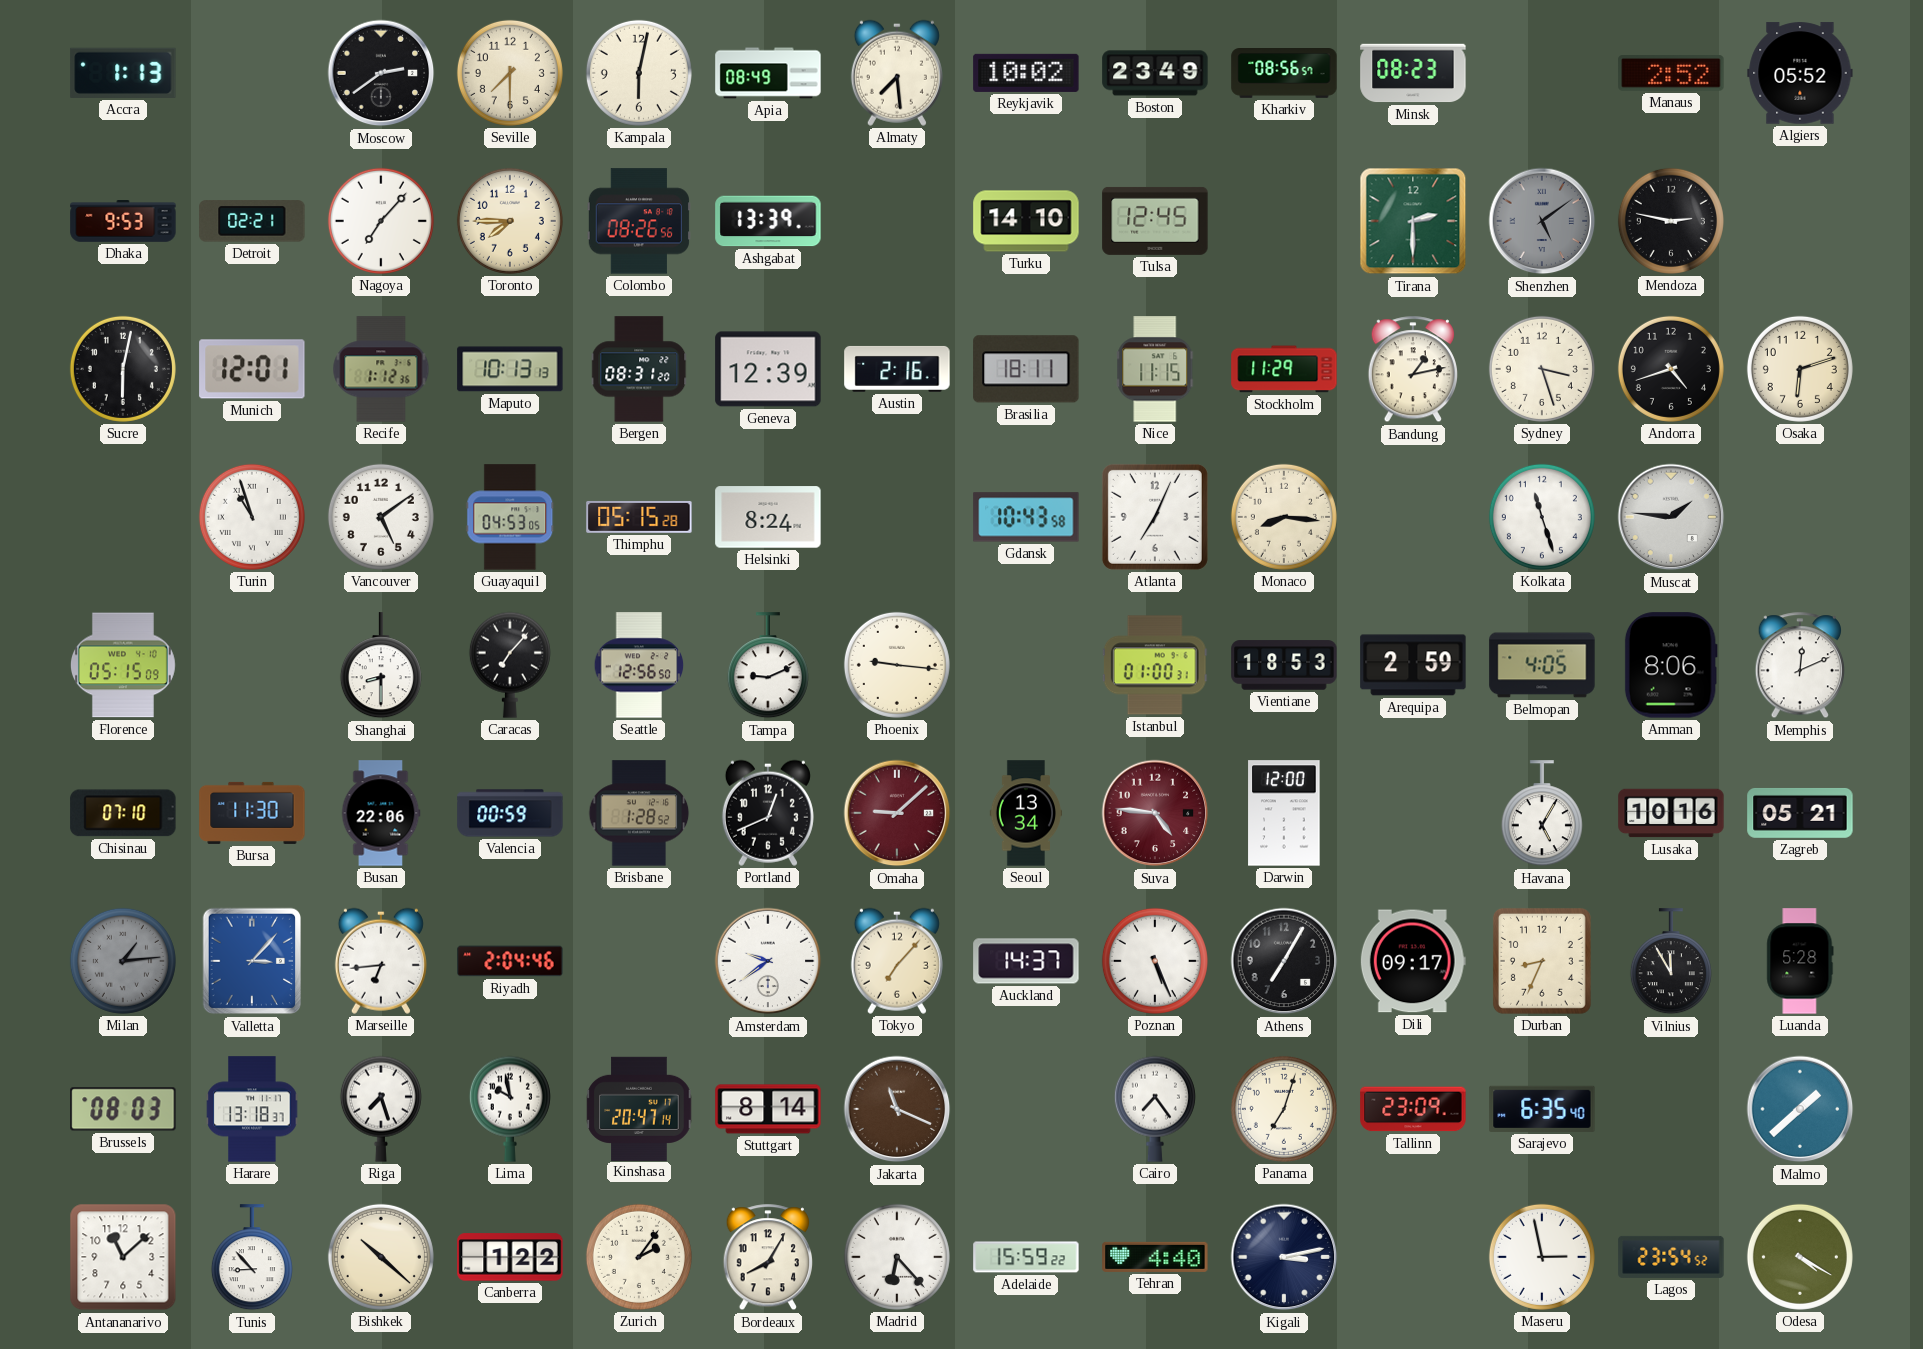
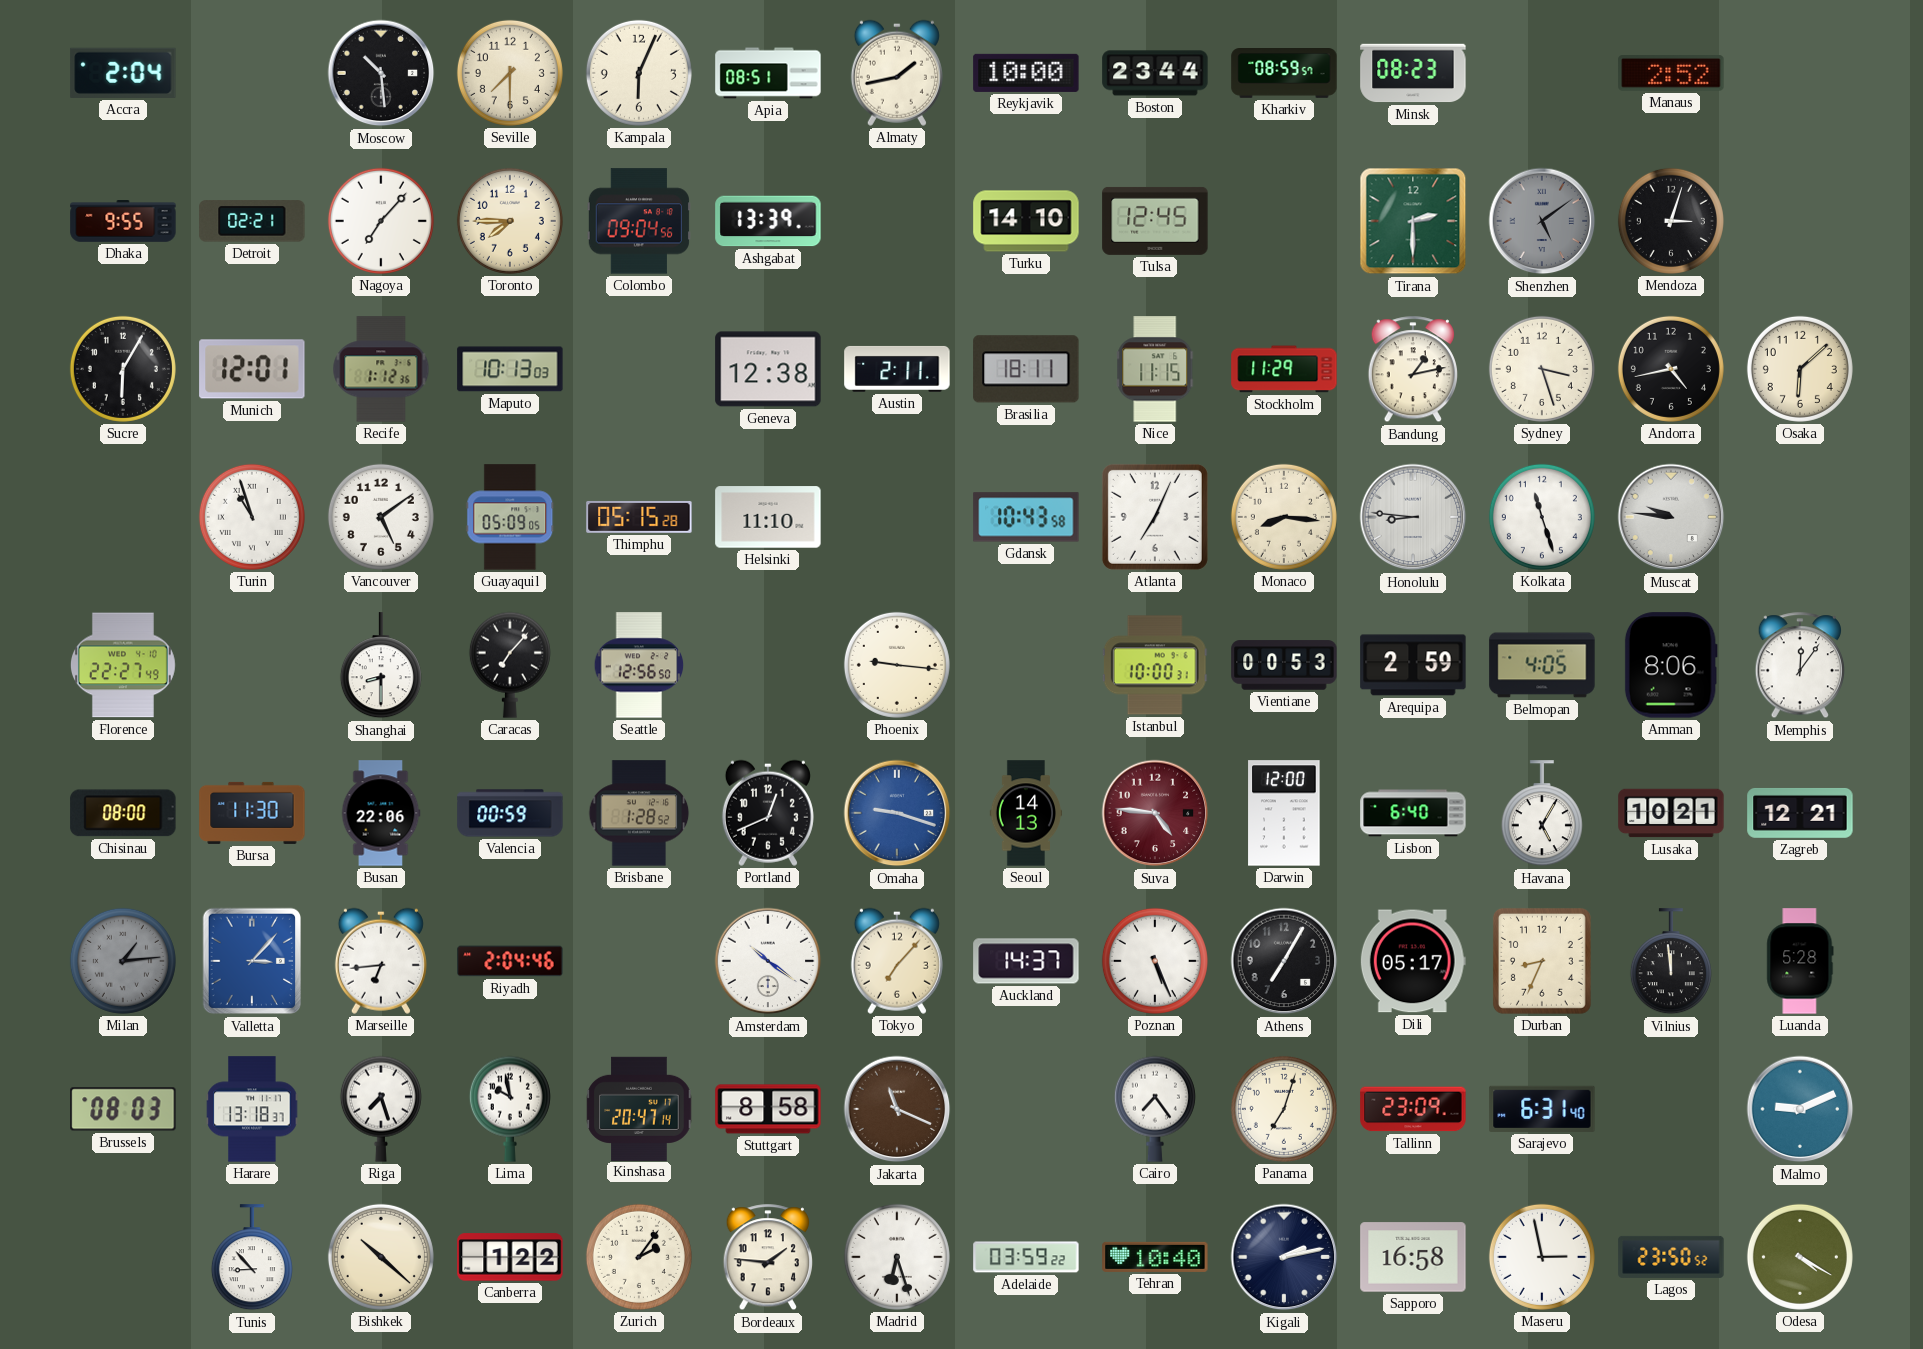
Accra: 1:13 -> 2:04
Moscow: 2:39 -> 10:29
Kampala: 6:02 -> 6:04
Apia: 08:49 -> 08:51
Almaty: 7:29 -> 1:43
Reykjavik: 10:02 -> 10:00
Boston: 23:49 -> 23:44
Kharkiv: 08:56 -> 08:59
Algiers: 05:52 -> none
Dhaka: 9:53 -> 9:55
Colombo: 08:26 -> 09:04
Mendoza: 2:47 -> 3:03
Sucre: 6:02 -> 6:05
Maputo: 10:13:13 -> 10:13:03
Bergen: 08:31 -> none
Geneva: 12:39 -> 12:38
Austin: 2:16 -> 2:11
Andorra: 4:42 -> 4:43
Osaka: 6:12 -> 6:08
Guayaquil: 04:53 -> 05:09
Helsinki: 8:24 -> 11:10
Honolulu: none -> 8:46
Muscat: 1:46 -> 9:46
Florence: 05:15 -> 22:27
Tampa: 9:11 -> none
Istanbul: 01:00 -> 10:00
Vientiane: 18:53 -> 00:53
Memphis: 12:11 -> 12:06
Chisinau: 07:10 -> 08:00
Omaha: 9:08 -> 9:18
Omaha dial: burgundy -> blue
Seoul: 13:34 -> 14:13
Lisbon: none -> 6:40
Lusaka: 10:16 -> 10:21
Zagreb: 05:21 -> 12:21
Amsterdam: 9:39 -> 10:21
Dili: 09:17 -> 05:17
Vilnius: 11:55 -> 11:59
Stuttgart: 8:14 -> 8:58
Sarajevo: 6:35 -> 6:31
Malmo: 1:38 -> 9:11
Antananarivo: 11:08 -> none
Bordeaux: 8:05 -> 1:46
Madrid: 6:23 -> 6:27
Adelaide: 15:59 -> 03:59
Tehran: 4:40 -> 10:40
Kigali: 3:13 -> 2:13
Sapporo: none -> 16:58
Lagos: 23:54 -> 23:50
